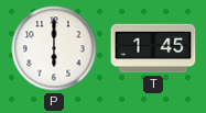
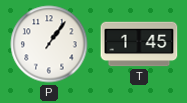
P: 6:00 -> 1:06
